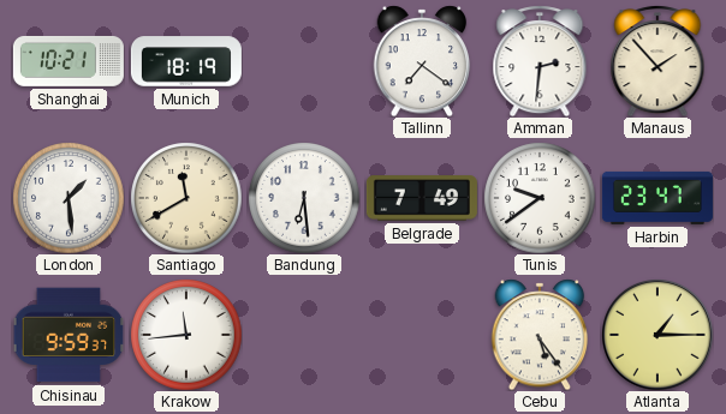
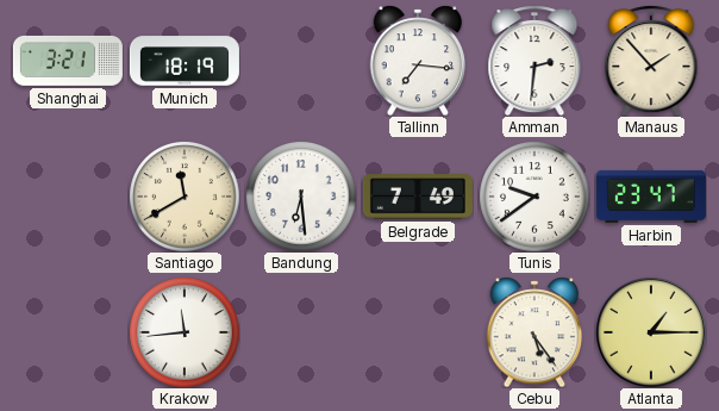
Shanghai: 10:21 -> 3:21
Tallinn: 7:21 -> 7:16
London: 1:29 -> none
Chisinau: 9:59 -> none
